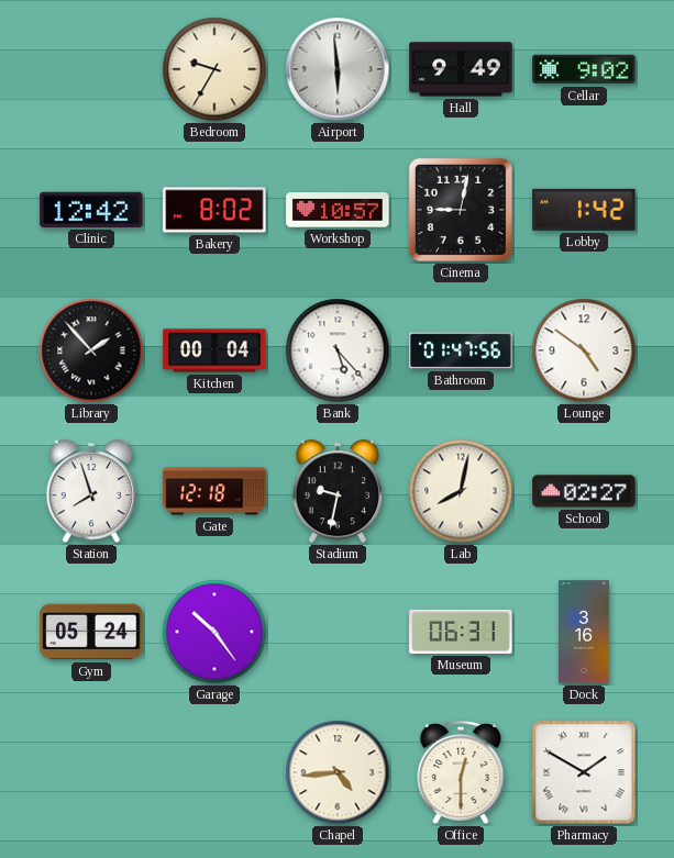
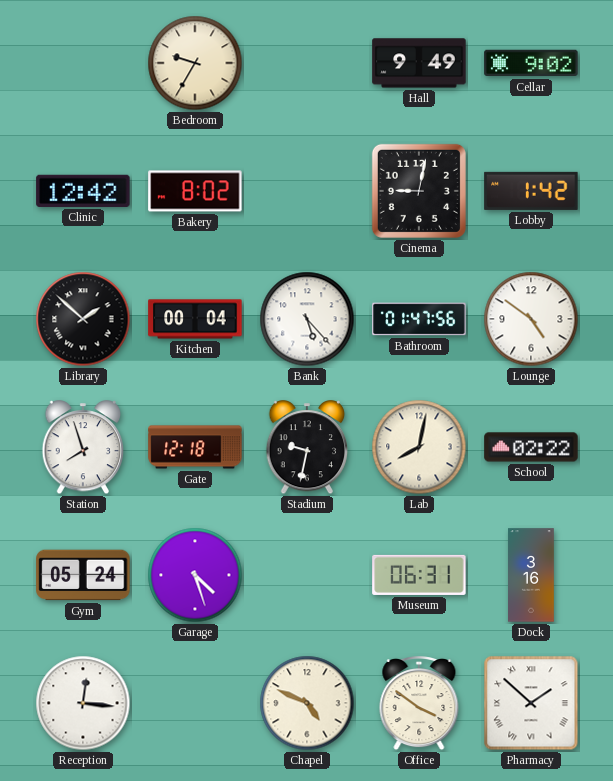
Airport: 5:59 -> none
Workshop: 10:57 -> none
Library: 1:53 -> 1:52
School: 02:27 -> 02:22
Garage: 10:24 -> 4:27
Reception: none -> 12:16
Chapel: 4:44 -> 4:49
Office: 12:30 -> 3:51
Pharmacy: 1:50 -> 1:52
